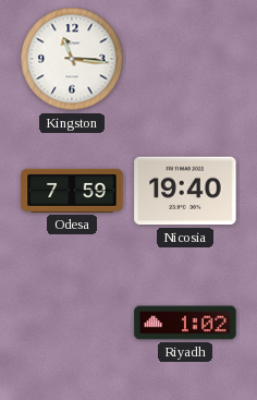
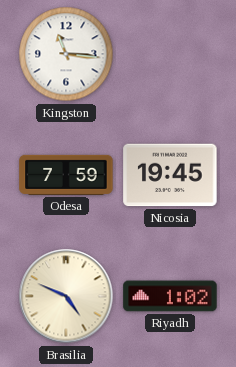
Nicosia: 19:40 -> 19:45
Brasilia: none -> 4:49
